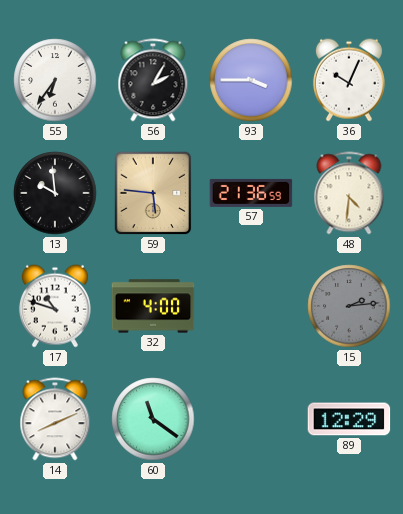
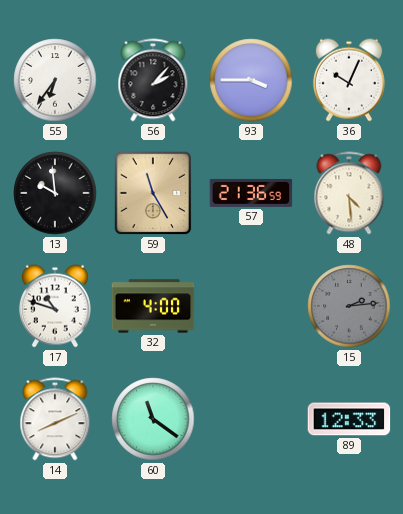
56: 2:05 -> 2:07
59: 5:46 -> 11:25
48: 4:31 -> 4:29
89: 12:29 -> 12:33
